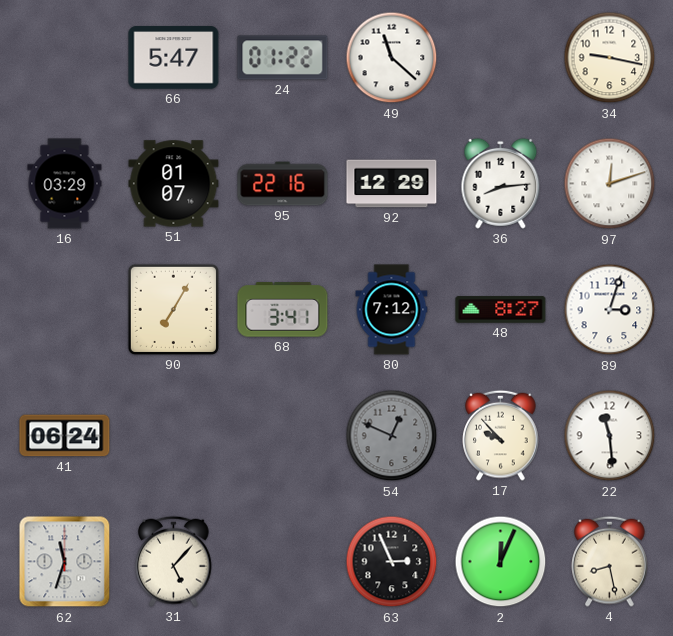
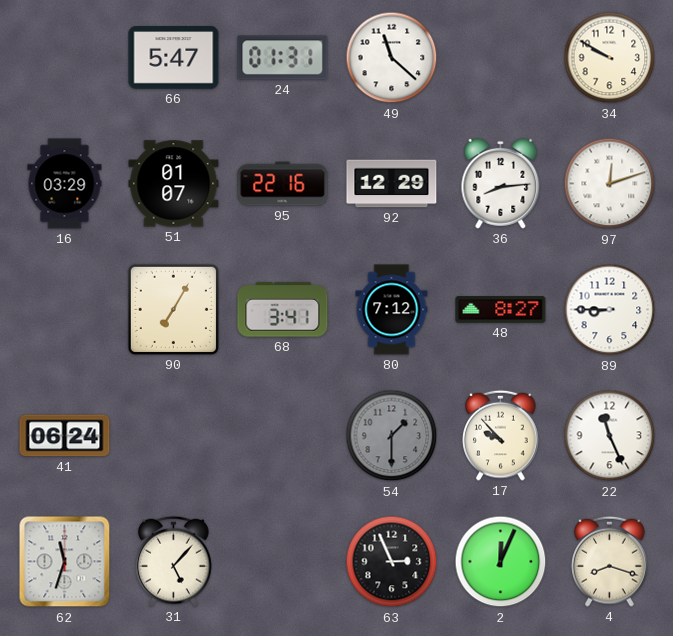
24: 01:22 -> 01:31
34: 9:17 -> 9:50
89: 3:03 -> 8:45
54: 12:49 -> 1:30
22: 11:29 -> 11:26
4: 8:28 -> 8:18
